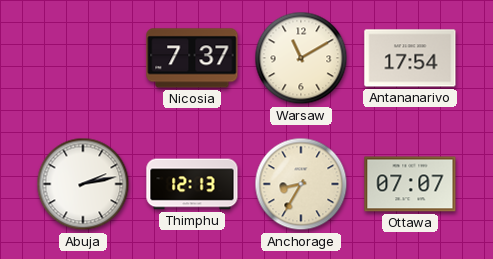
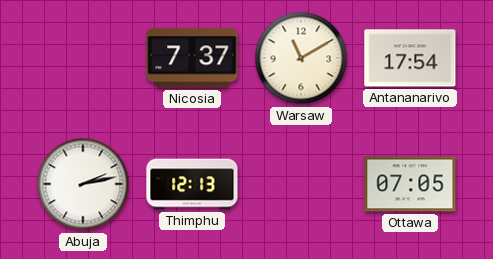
Anchorage: 8:35 -> none
Ottawa: 07:07 -> 07:05
